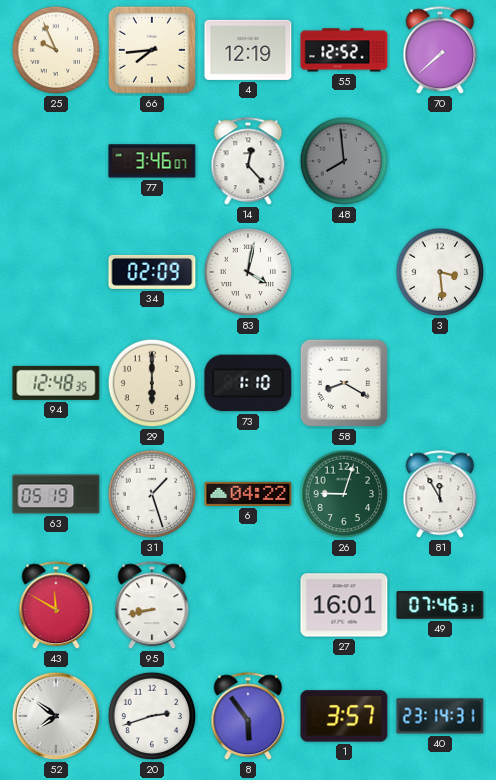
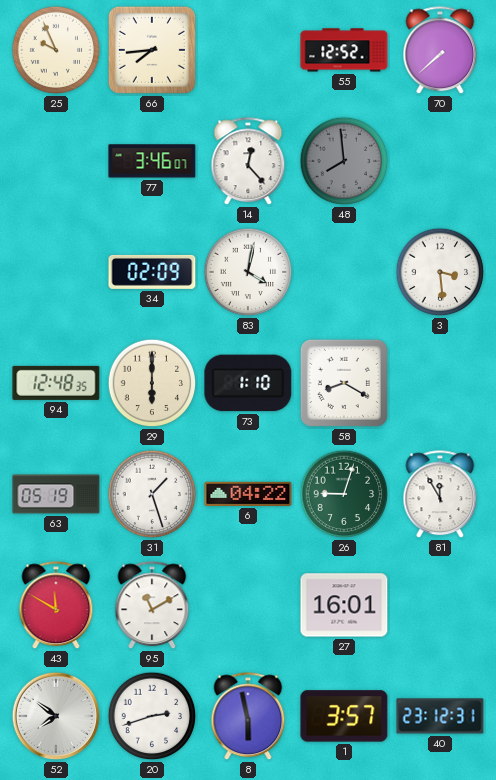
4: 12:19 -> none
95: 8:43 -> 11:10
49: 07:46 -> none
8: 5:54 -> 5:58
40: 23:14 -> 23:12
